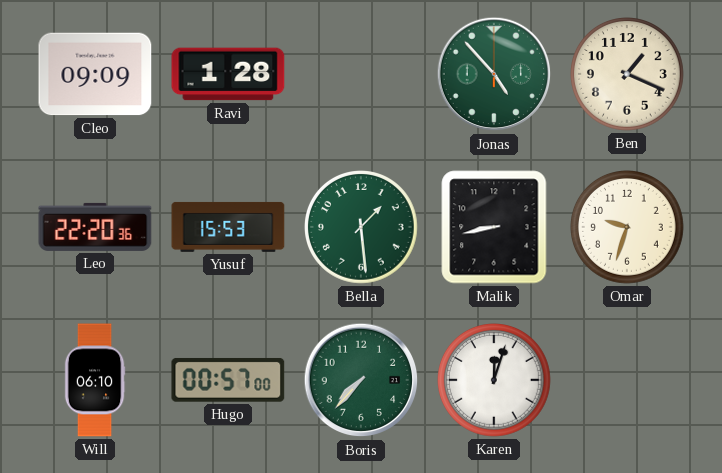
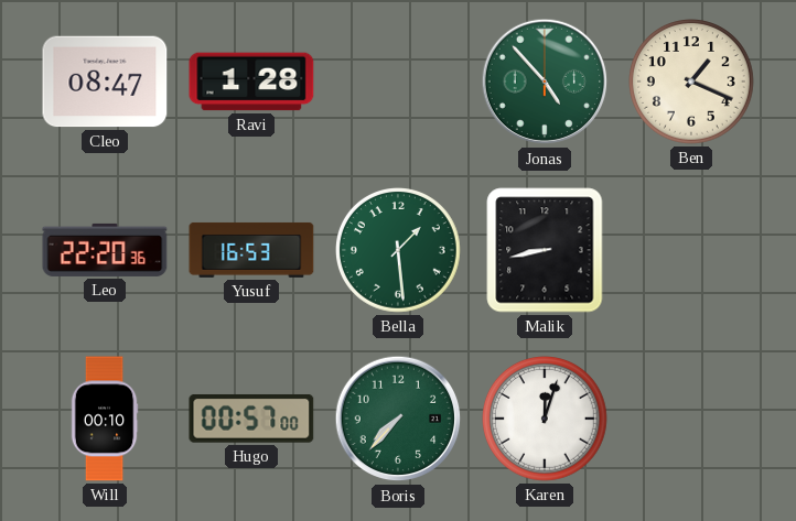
Cleo: 09:09 -> 08:47
Yusuf: 15:53 -> 16:53
Omar: 9:33 -> none
Will: 06:10 -> 00:10
